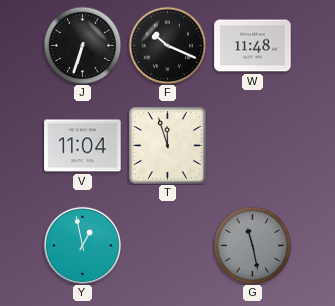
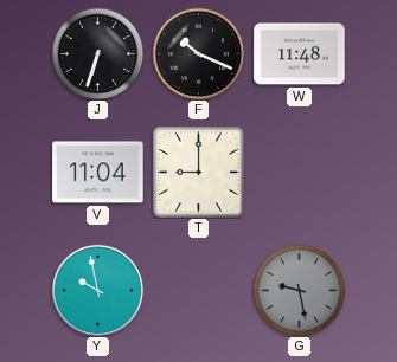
T: 11:57 -> 9:00
Y: 12:58 -> 9:58
G: 11:28 -> 9:28
